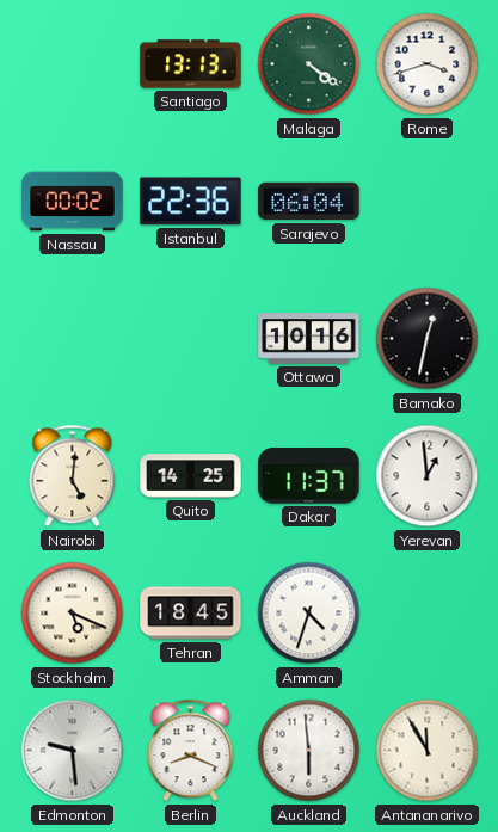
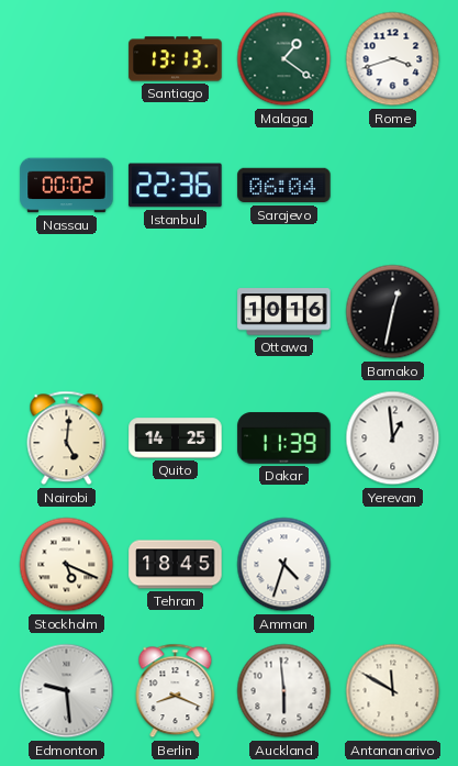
Malaga: 4:21 -> 1:21
Dakar: 11:37 -> 11:39
Antananarivo: 11:55 -> 11:50
